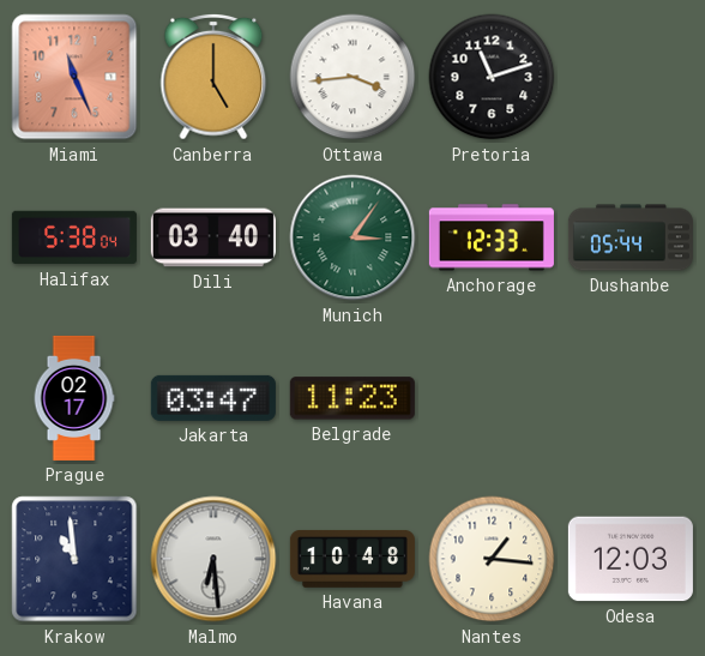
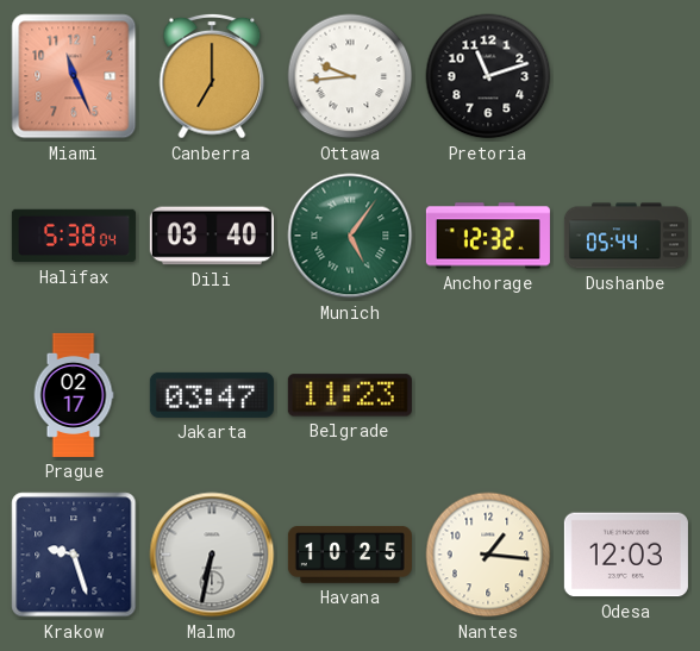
Canberra: 5:00 -> 7:00
Ottawa: 3:44 -> 9:44
Munich: 3:06 -> 5:06
Anchorage: 12:33 -> 12:32
Krakow: 10:59 -> 9:27
Malmo: 6:29 -> 6:32
Havana: 10:48 -> 10:25
